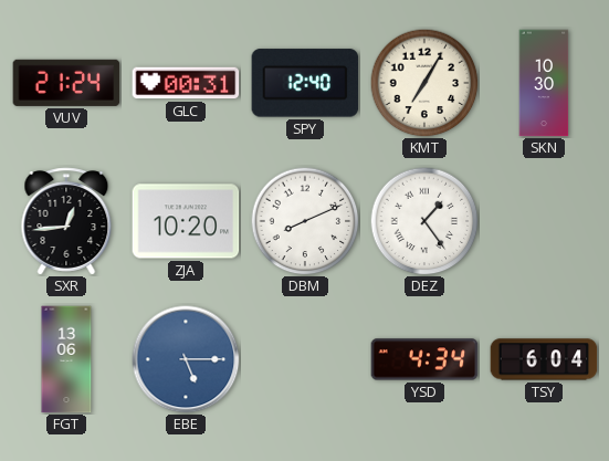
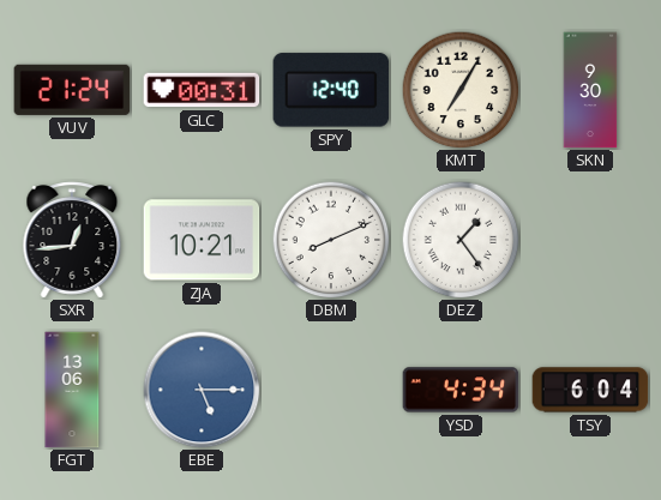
SKN: 10:30 -> 9:30
ZJA: 10:20 -> 10:21
